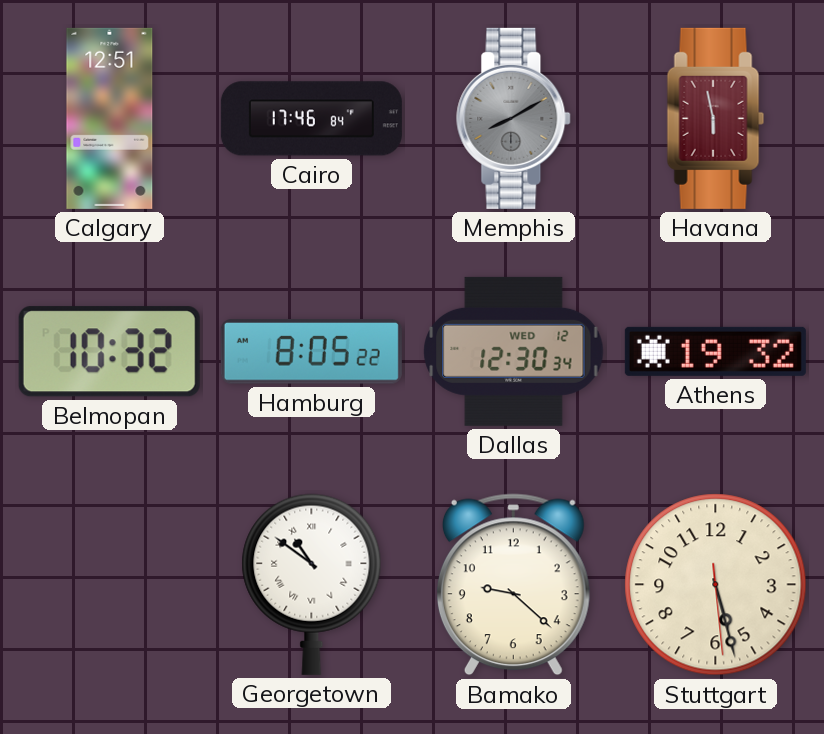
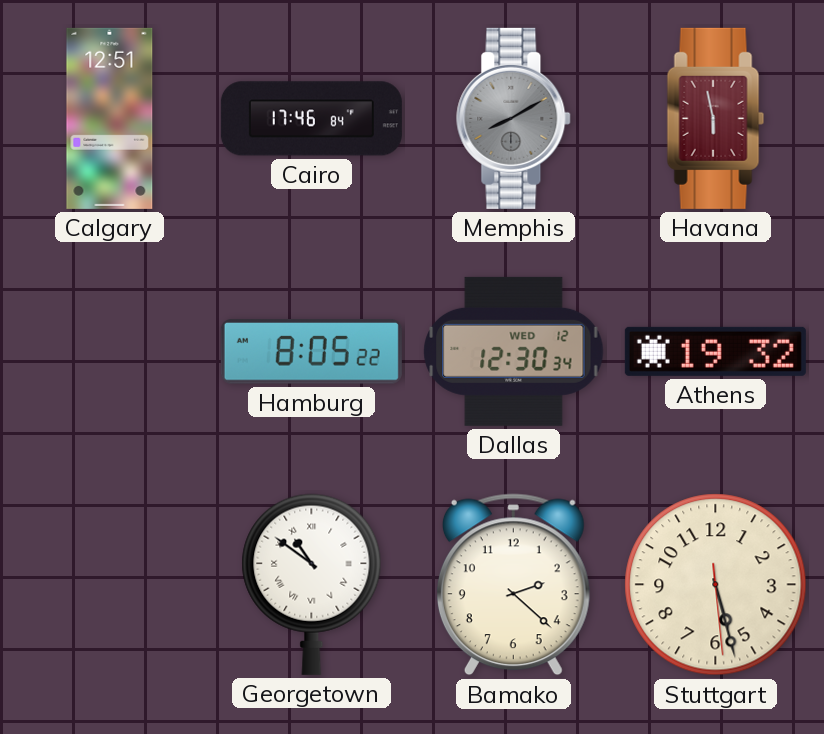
Belmopan: 10:32 -> none
Bamako: 9:22 -> 2:22
